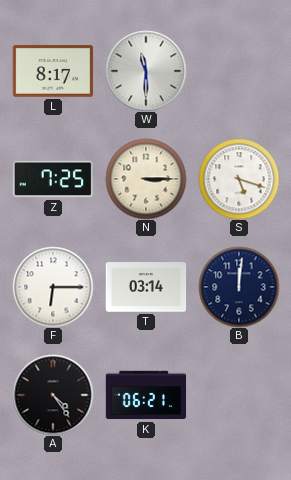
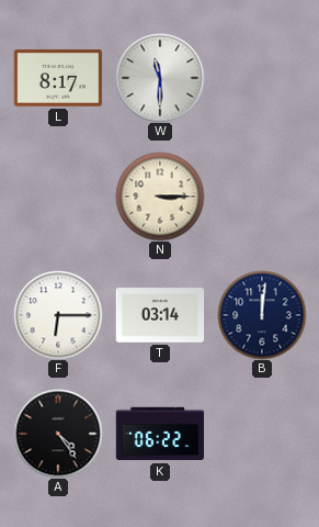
Z: 7:25 -> none
S: 5:18 -> none
K: 06:21 -> 06:22
